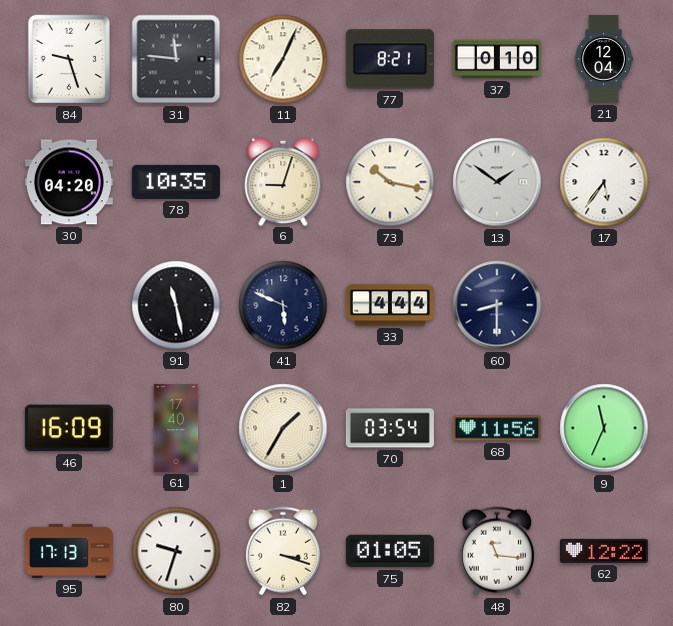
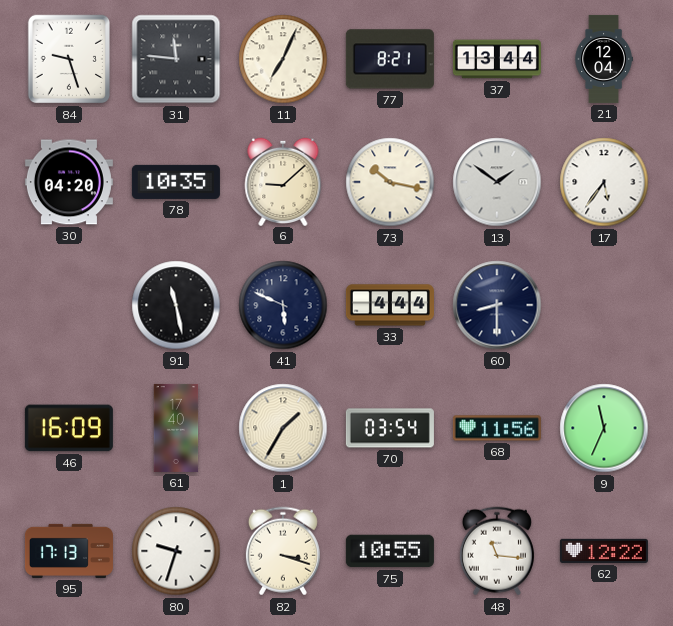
37: 0:10 -> 13:44
6: 9:03 -> 9:08
75: 01:05 -> 10:55
